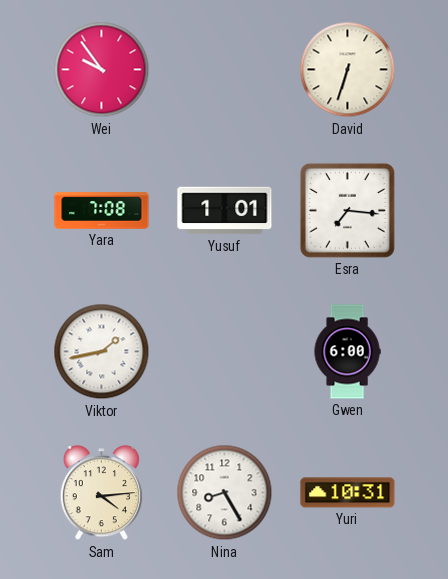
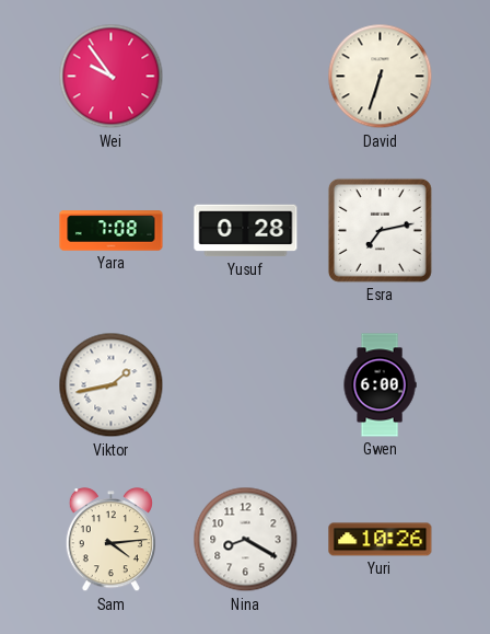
Yusuf: 1:01 -> 0:28
Esra: 7:16 -> 7:13
Nina: 8:25 -> 8:20
Yuri: 10:31 -> 10:26
